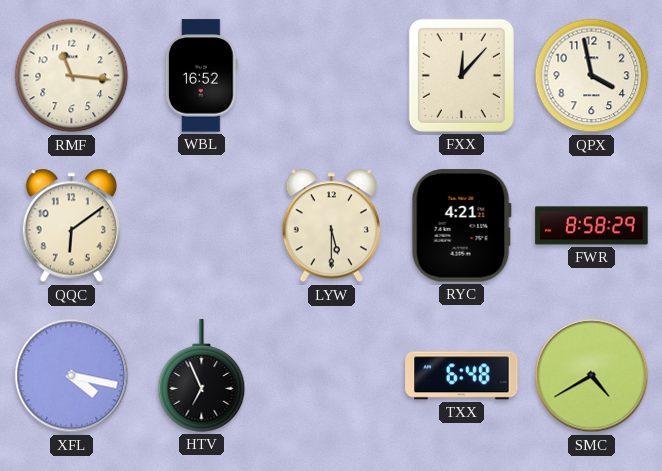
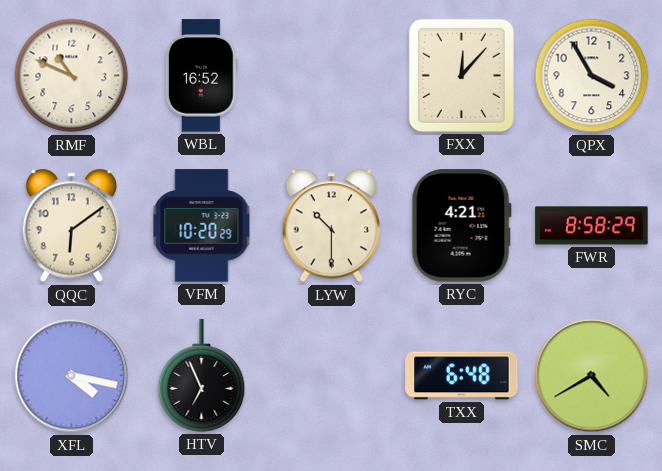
RMF: 11:16 -> 10:49
QPX: 3:58 -> 3:55
VFM: none -> 10:20
LYW: 5:30 -> 10:30
